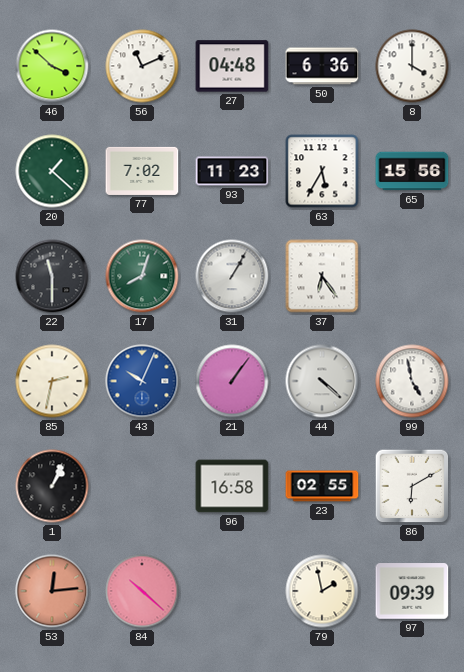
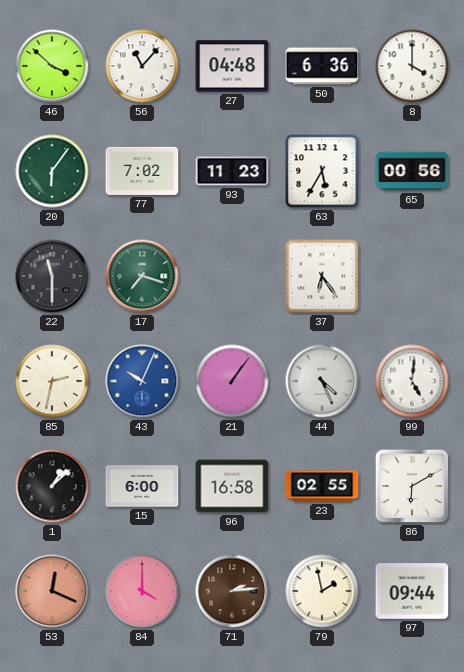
56: 11:11 -> 11:07
20: 1:22 -> 6:06
65: 15:56 -> 00:56
17: 8:03 -> 7:18
31: 1:05 -> none
44: 4:22 -> 4:26
99: 4:58 -> 5:01
1: 1:04 -> 1:08
15: none -> 6:00
53: 12:14 -> 12:19
84: 10:22 -> 4:00
71: none -> 2:14
97: 09:39 -> 09:44
